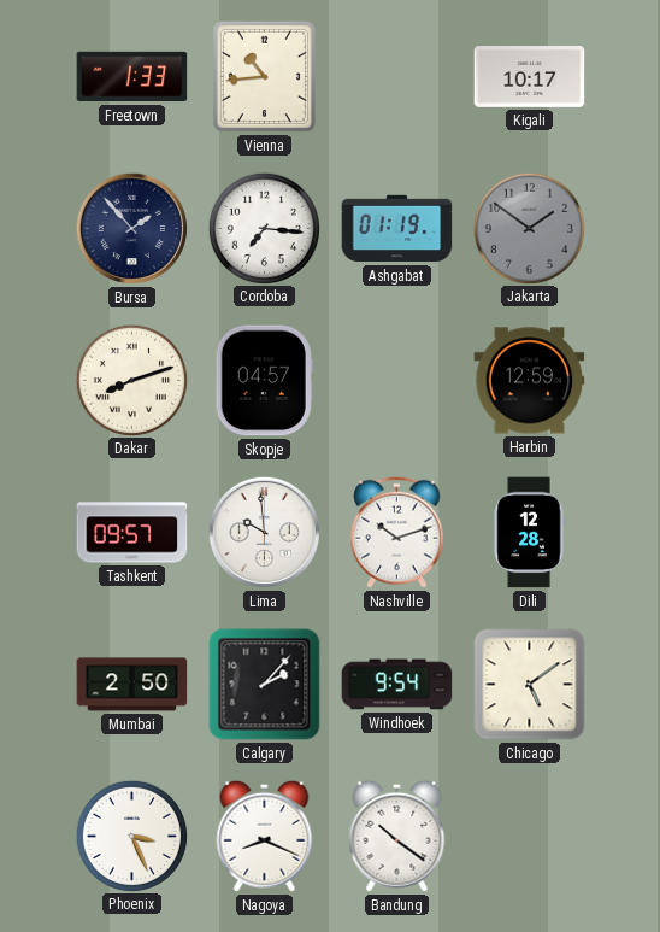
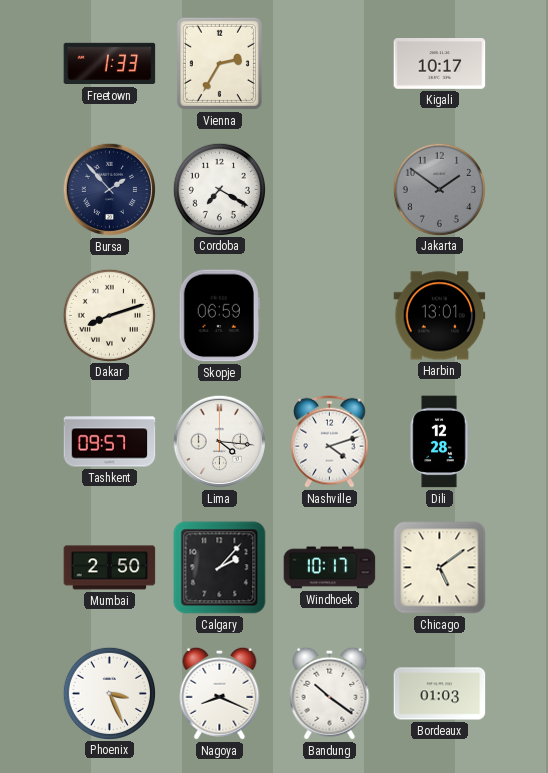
Vienna: 10:44 -> 2:35
Cordoba: 7:16 -> 7:20
Ashgabat: 01:19 -> none
Skopje: 04:57 -> 06:59
Harbin: 12:59 -> 13:01
Lima: 9:59 -> 4:16
Nashville: 10:12 -> 4:12
Windhoek: 9:54 -> 10:17
Bordeaux: none -> 01:03
